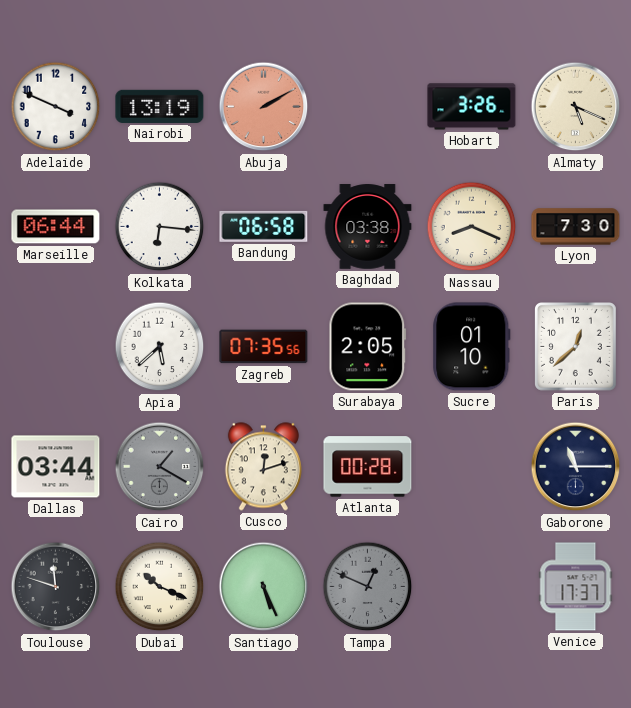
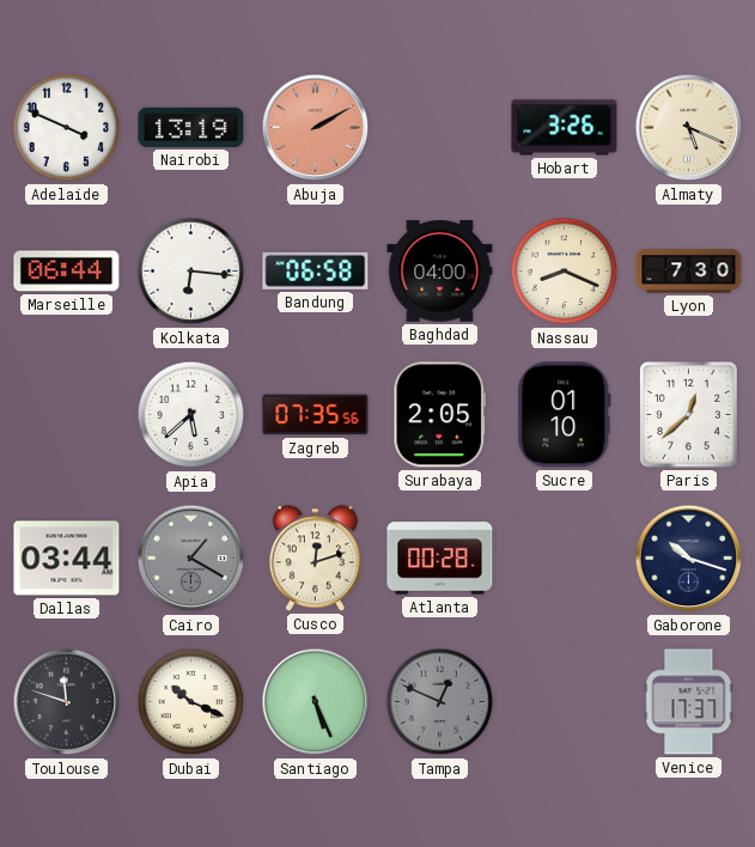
Baghdad: 03:38 -> 04:00
Gaborone: 11:15 -> 10:18
